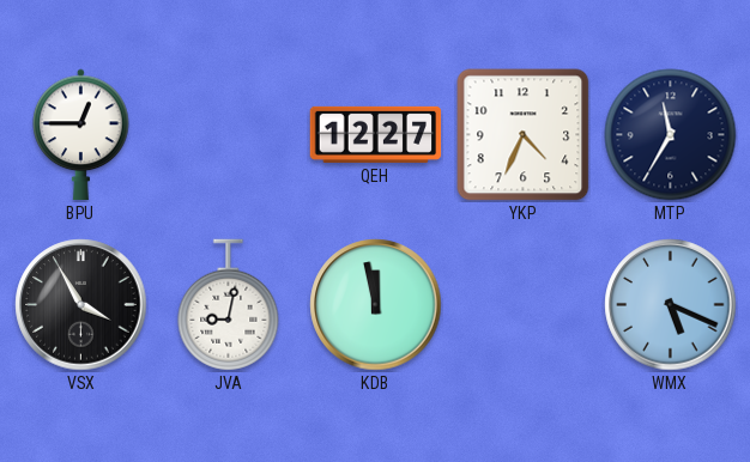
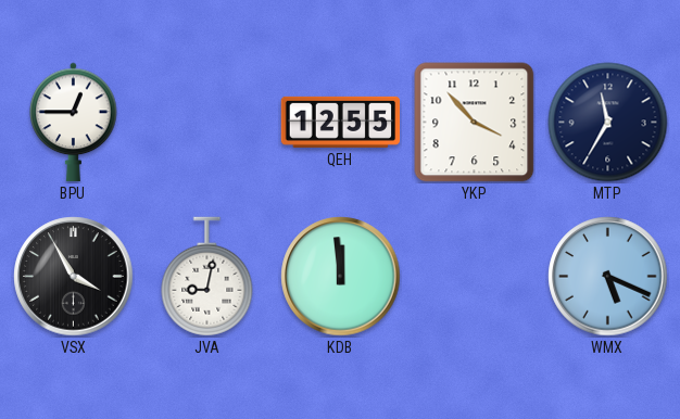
QEH: 12:27 -> 12:55
YKP: 4:34 -> 3:53
KDB: 11:58 -> 11:59
